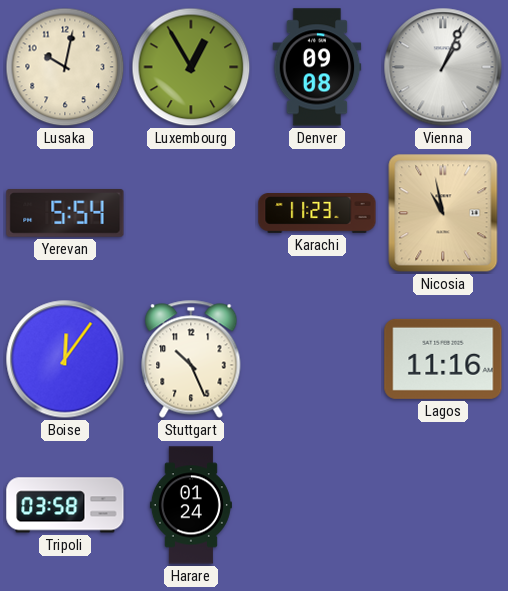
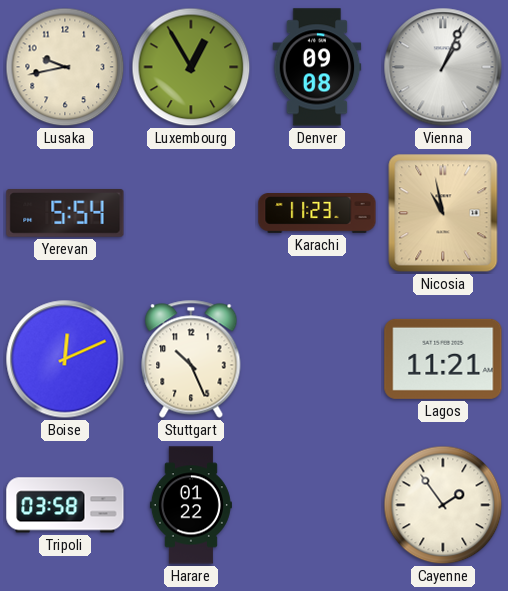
Lusaka: 10:02 -> 9:43
Boise: 12:06 -> 12:11
Lagos: 11:16 -> 11:21
Harare: 01:24 -> 01:22
Cayenne: none -> 1:54
